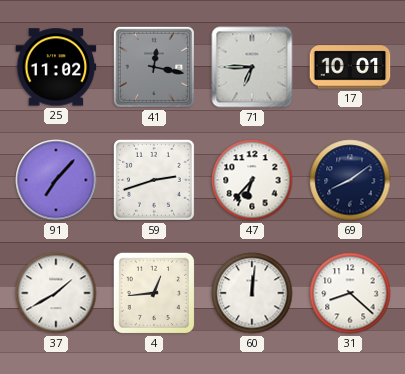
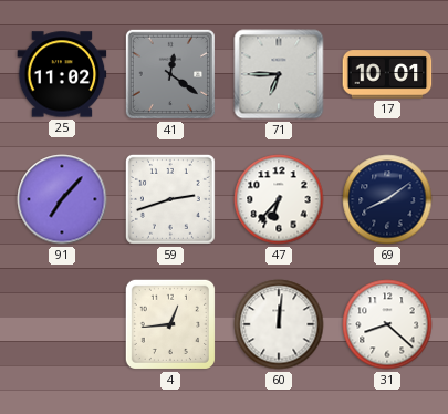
41: 12:17 -> 12:21
37: 1:40 -> none
